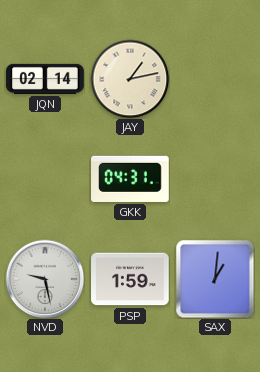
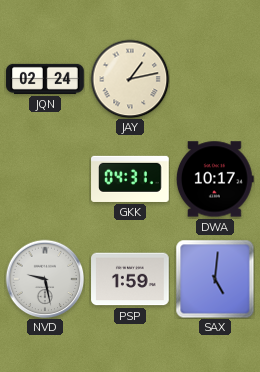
JQN: 02:14 -> 02:24
DWA: none -> 10:17
SAX: 1:01 -> 5:01
